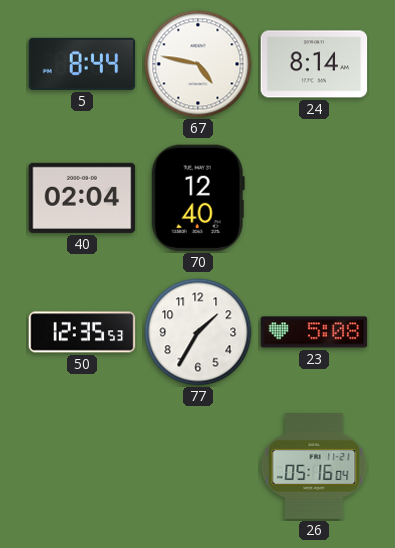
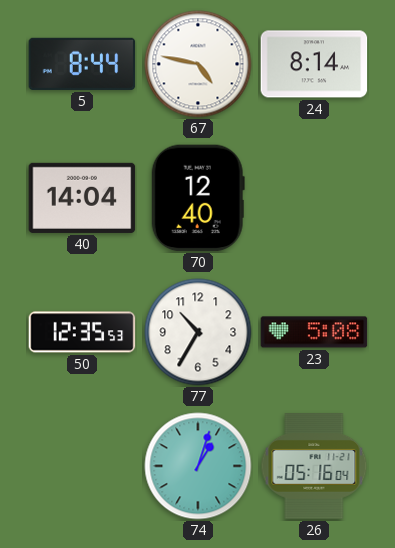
40: 02:04 -> 14:04
77: 1:35 -> 10:35
74: none -> 1:03
